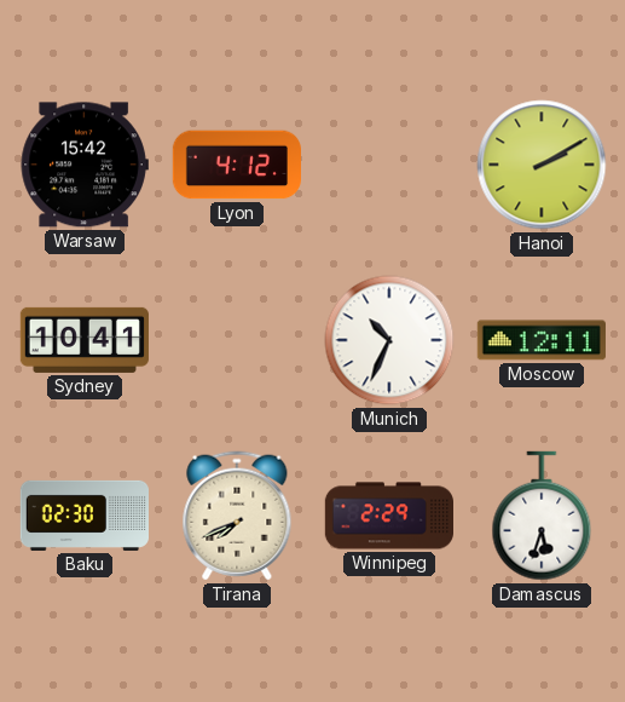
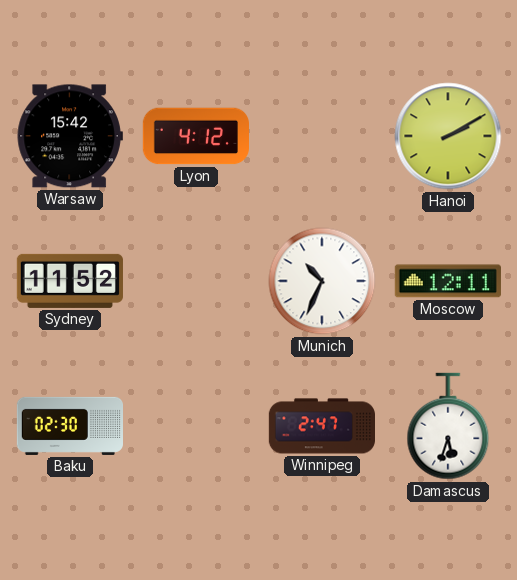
Sydney: 10:41 -> 11:52
Tirana: 7:41 -> none
Winnipeg: 2:29 -> 2:47
